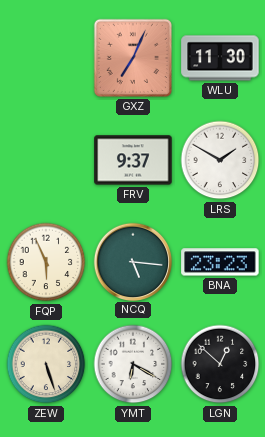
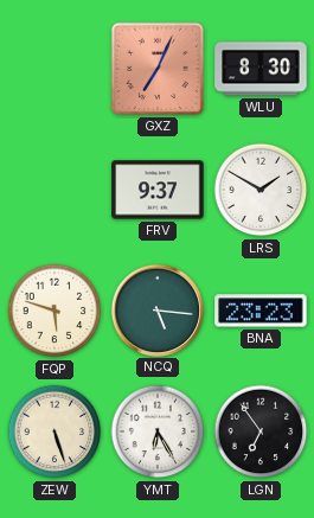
WLU: 11:30 -> 8:30
FQP: 5:56 -> 5:48
YMT: 6:20 -> 6:25
LGN: 12:52 -> 6:54
